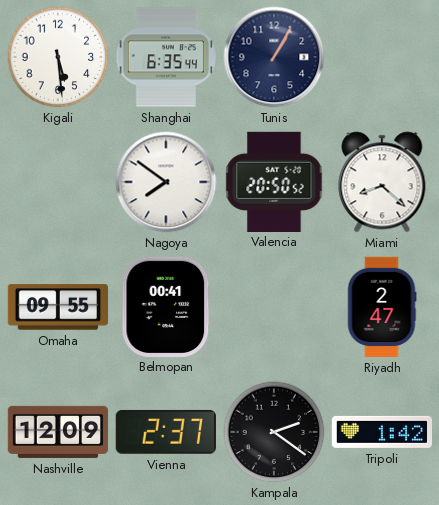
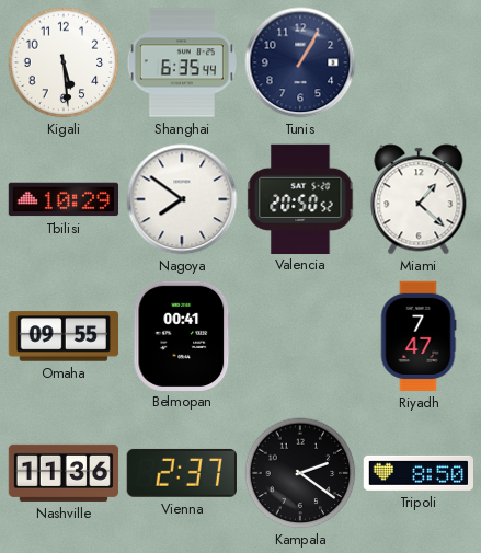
Tbilisi: none -> 10:29
Miami: 8:22 -> 1:22
Riyadh: 2:47 -> 7:47
Nashville: 12:09 -> 11:36
Tripoli: 1:42 -> 8:50
